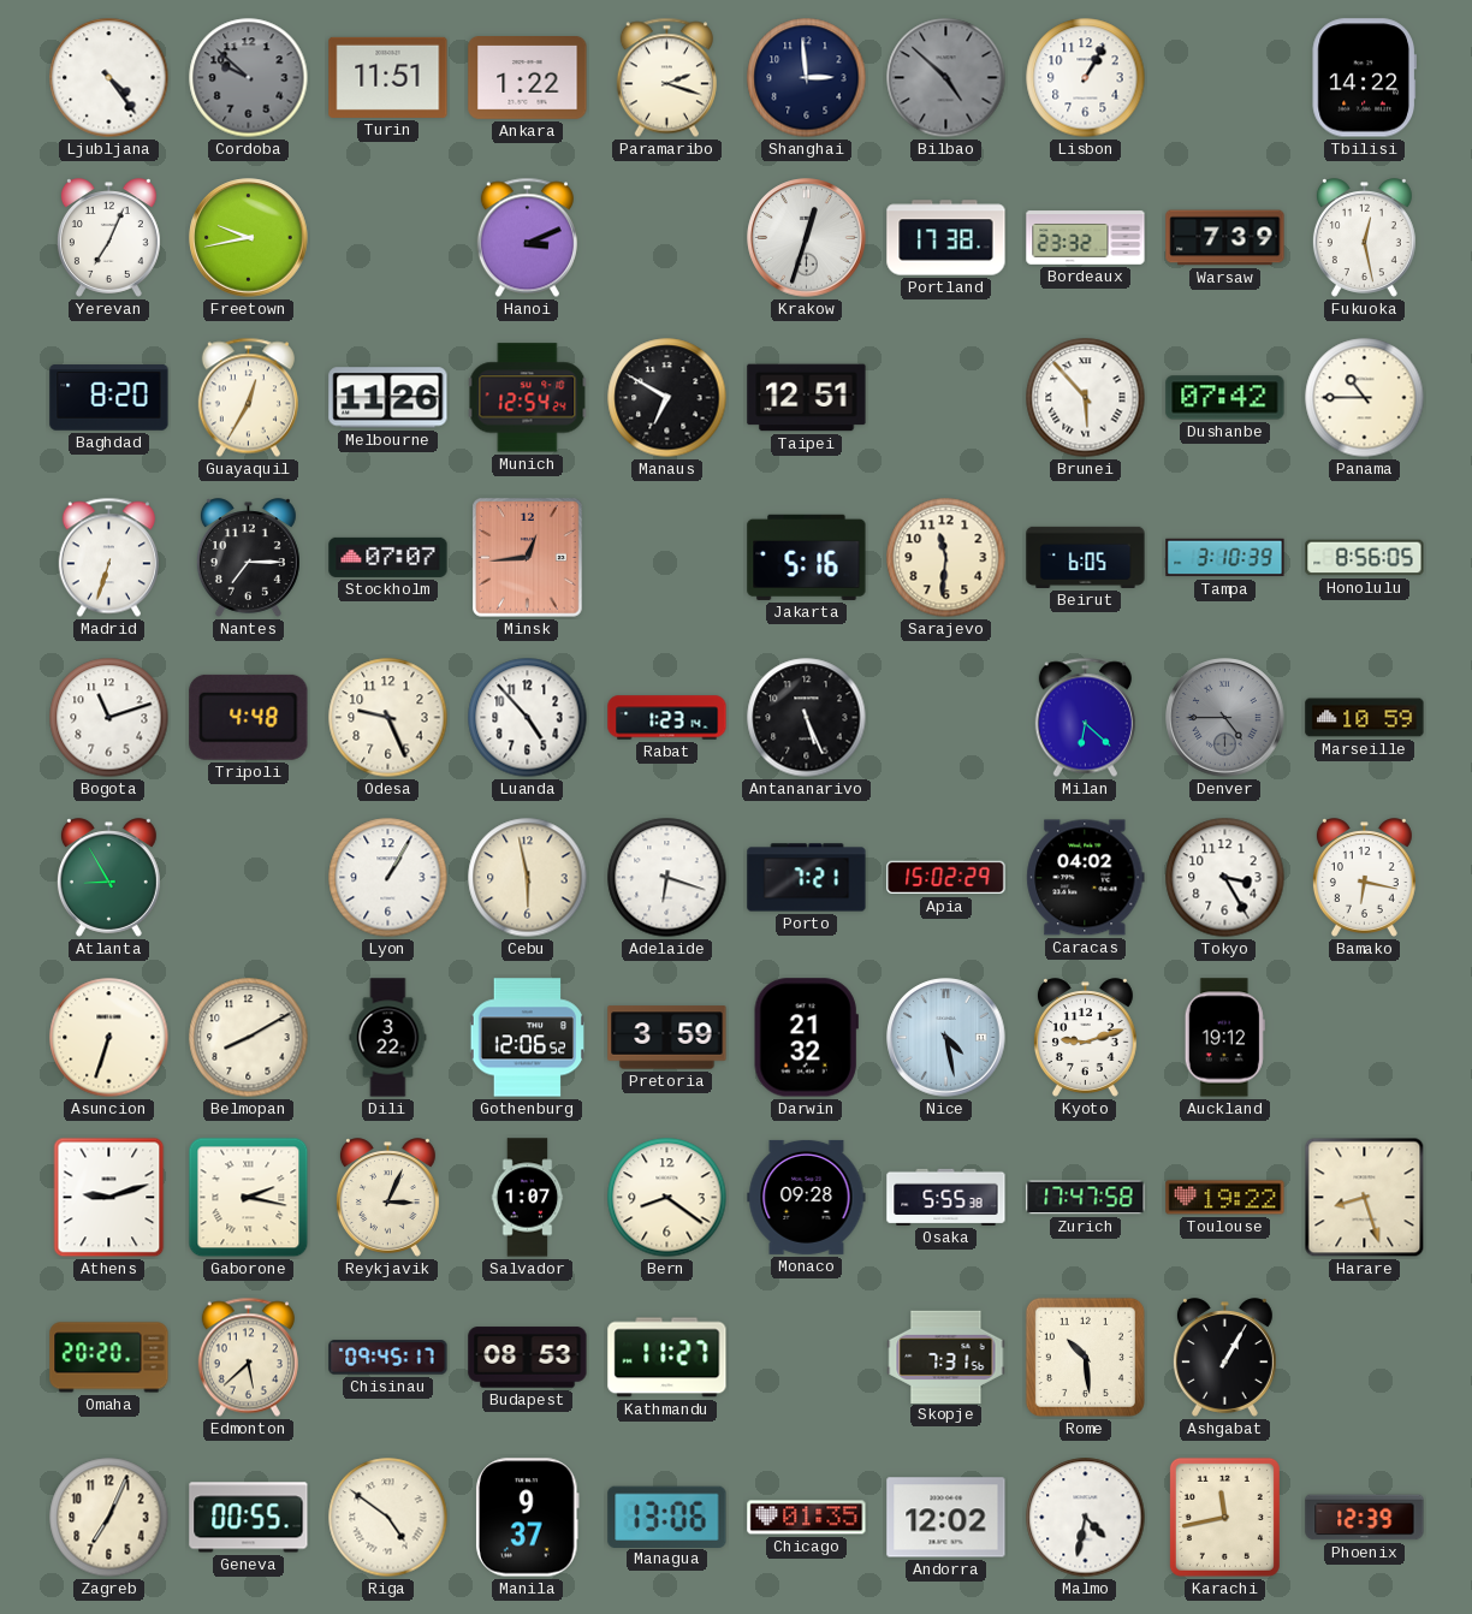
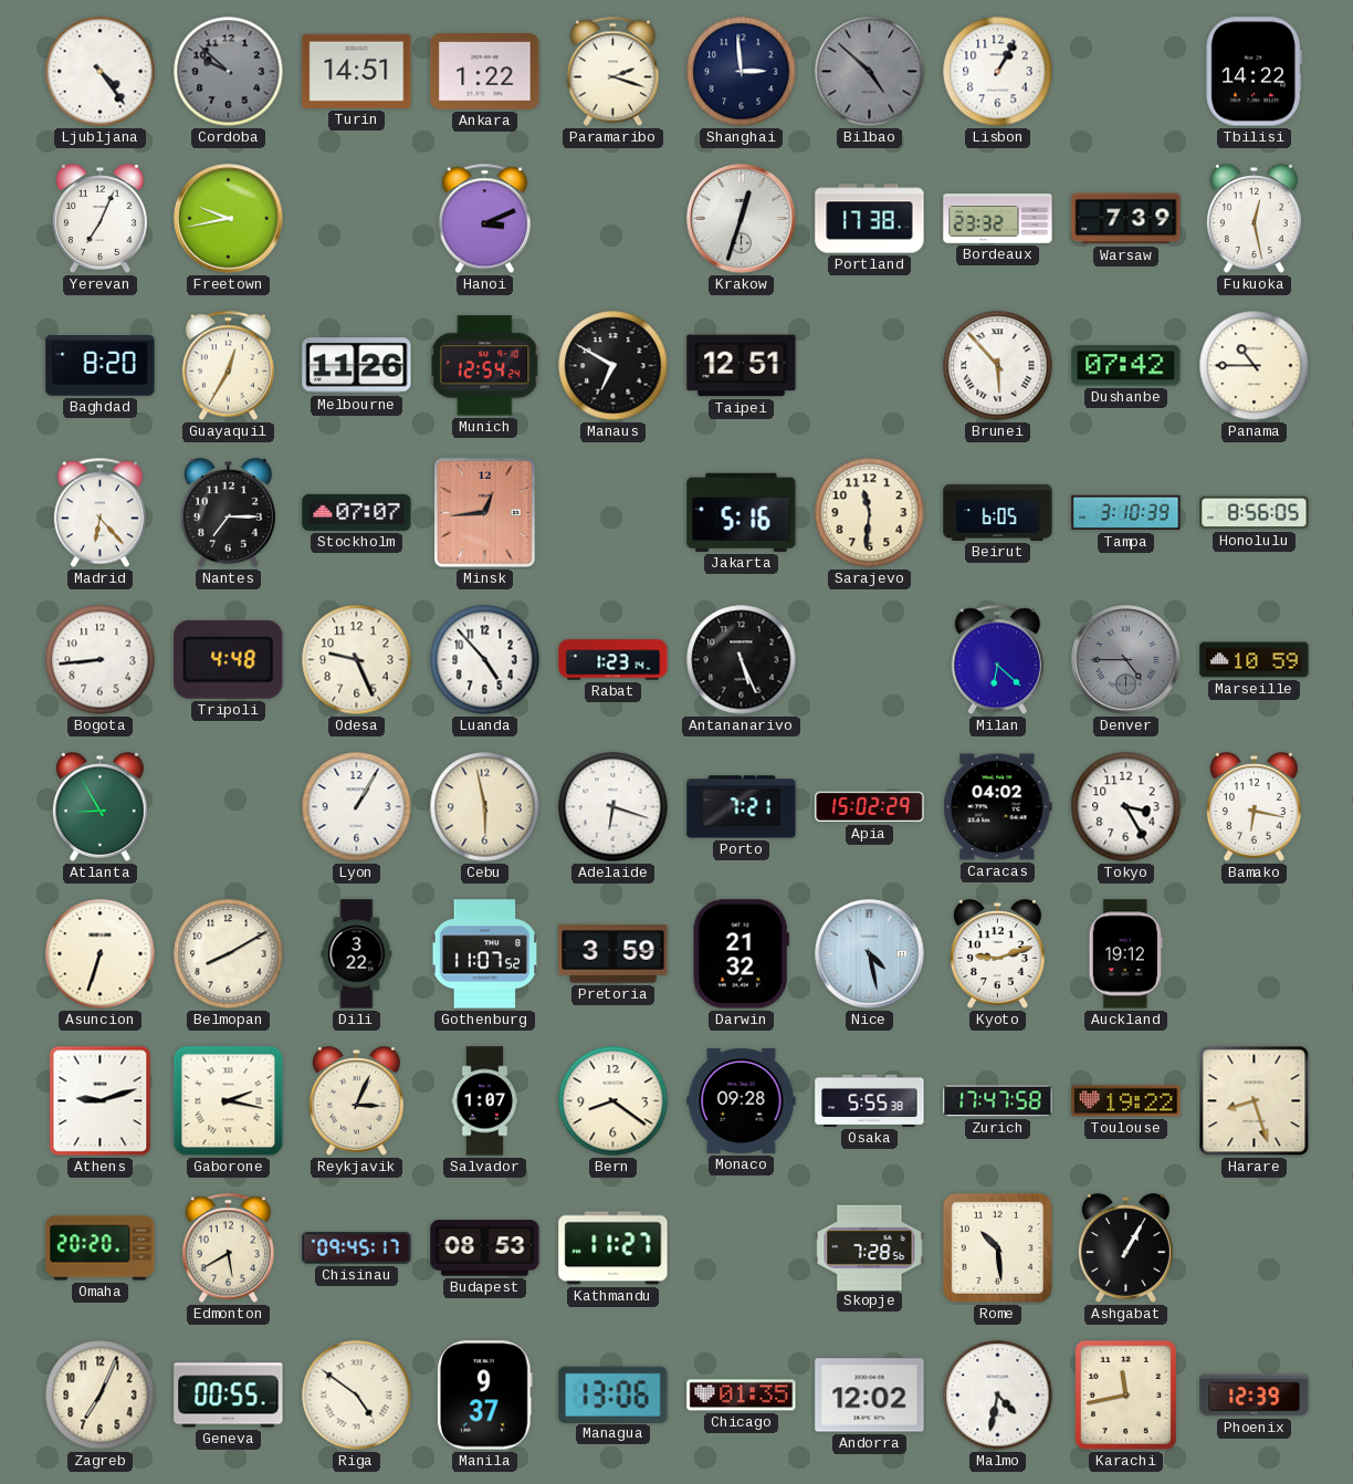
Turin: 11:51 -> 14:51
Madrid: 6:33 -> 6:23
Bogota: 11:12 -> 8:44
Gothenburg: 12:06 -> 11:07
Edmonton: 5:38 -> 5:40
Skopje: 7:31 -> 7:28
